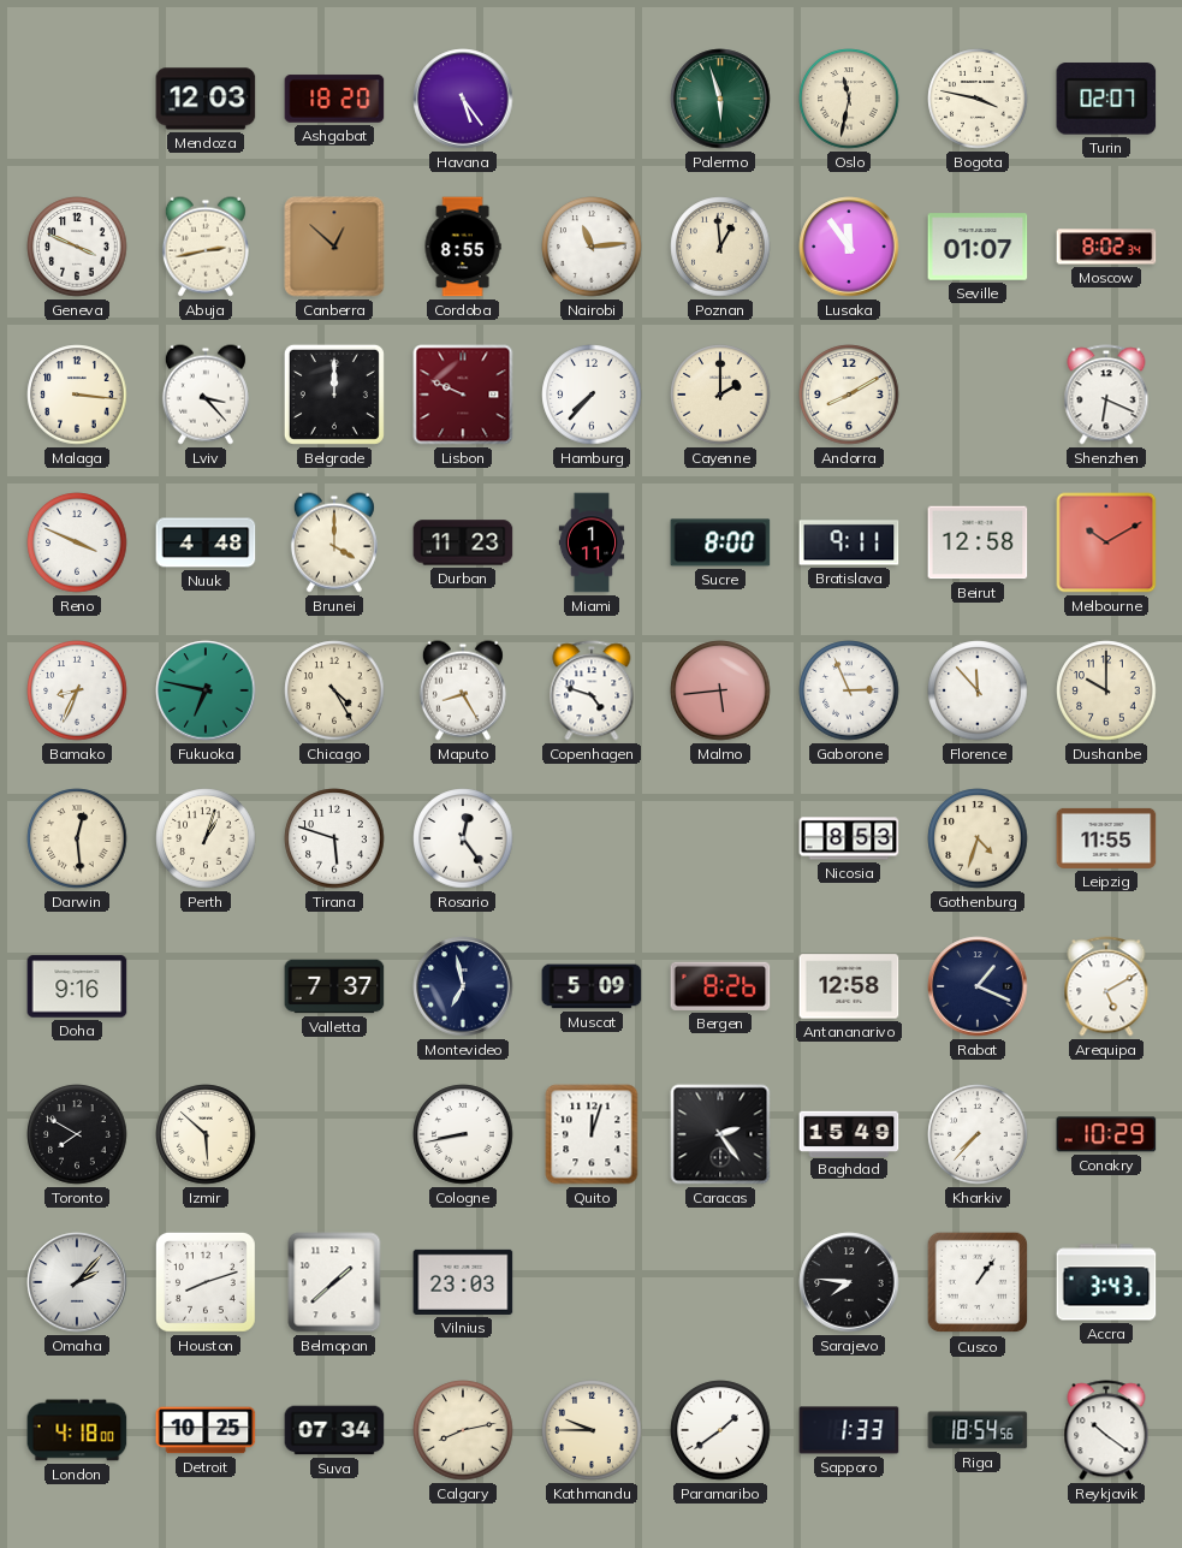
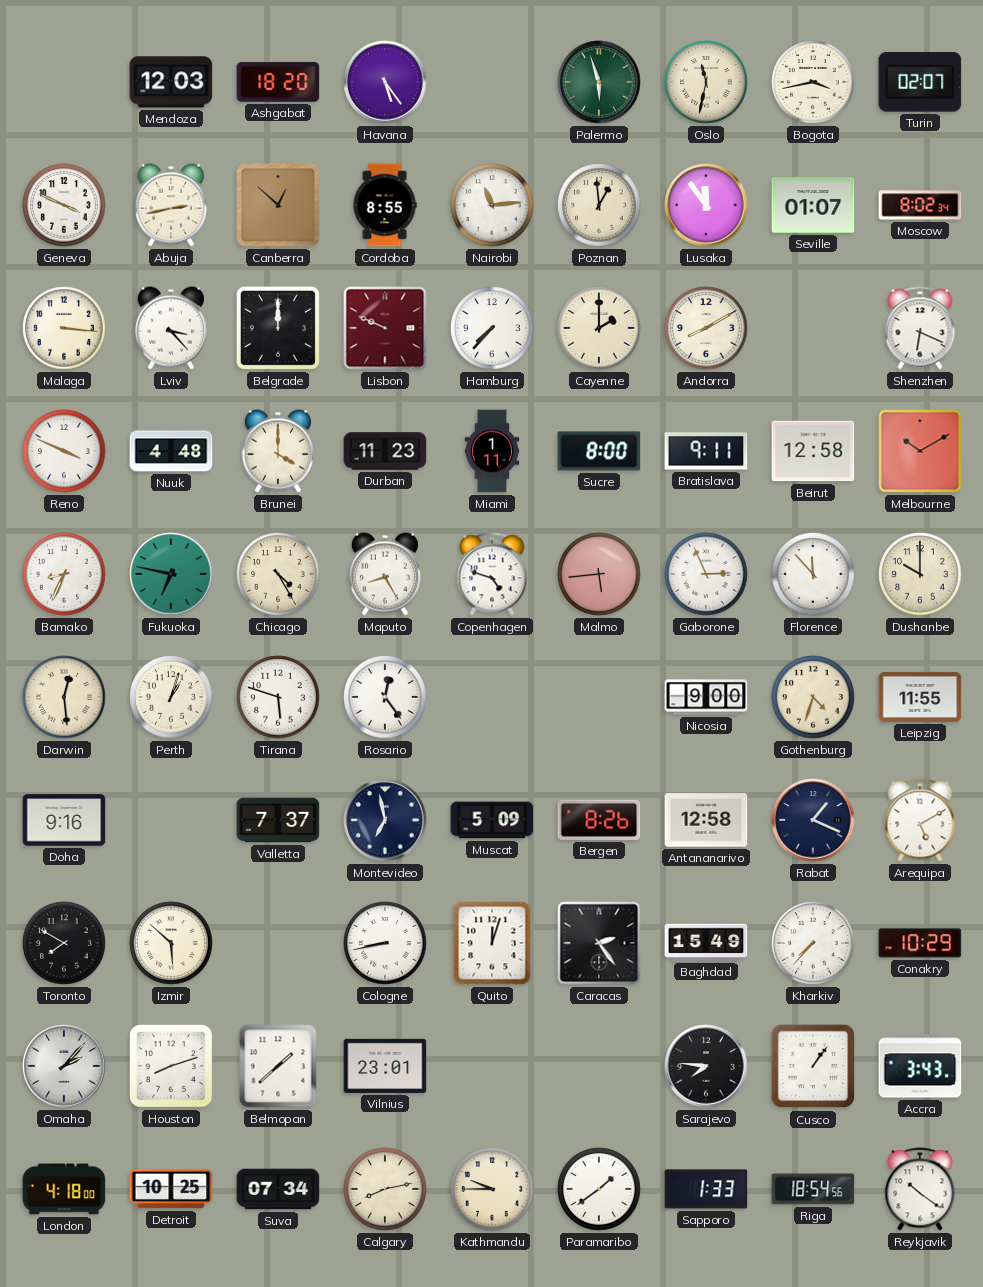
Bogota: 3:47 -> 3:43
Nicosia: 8:53 -> 9:00
Vilnius: 23:03 -> 23:01
